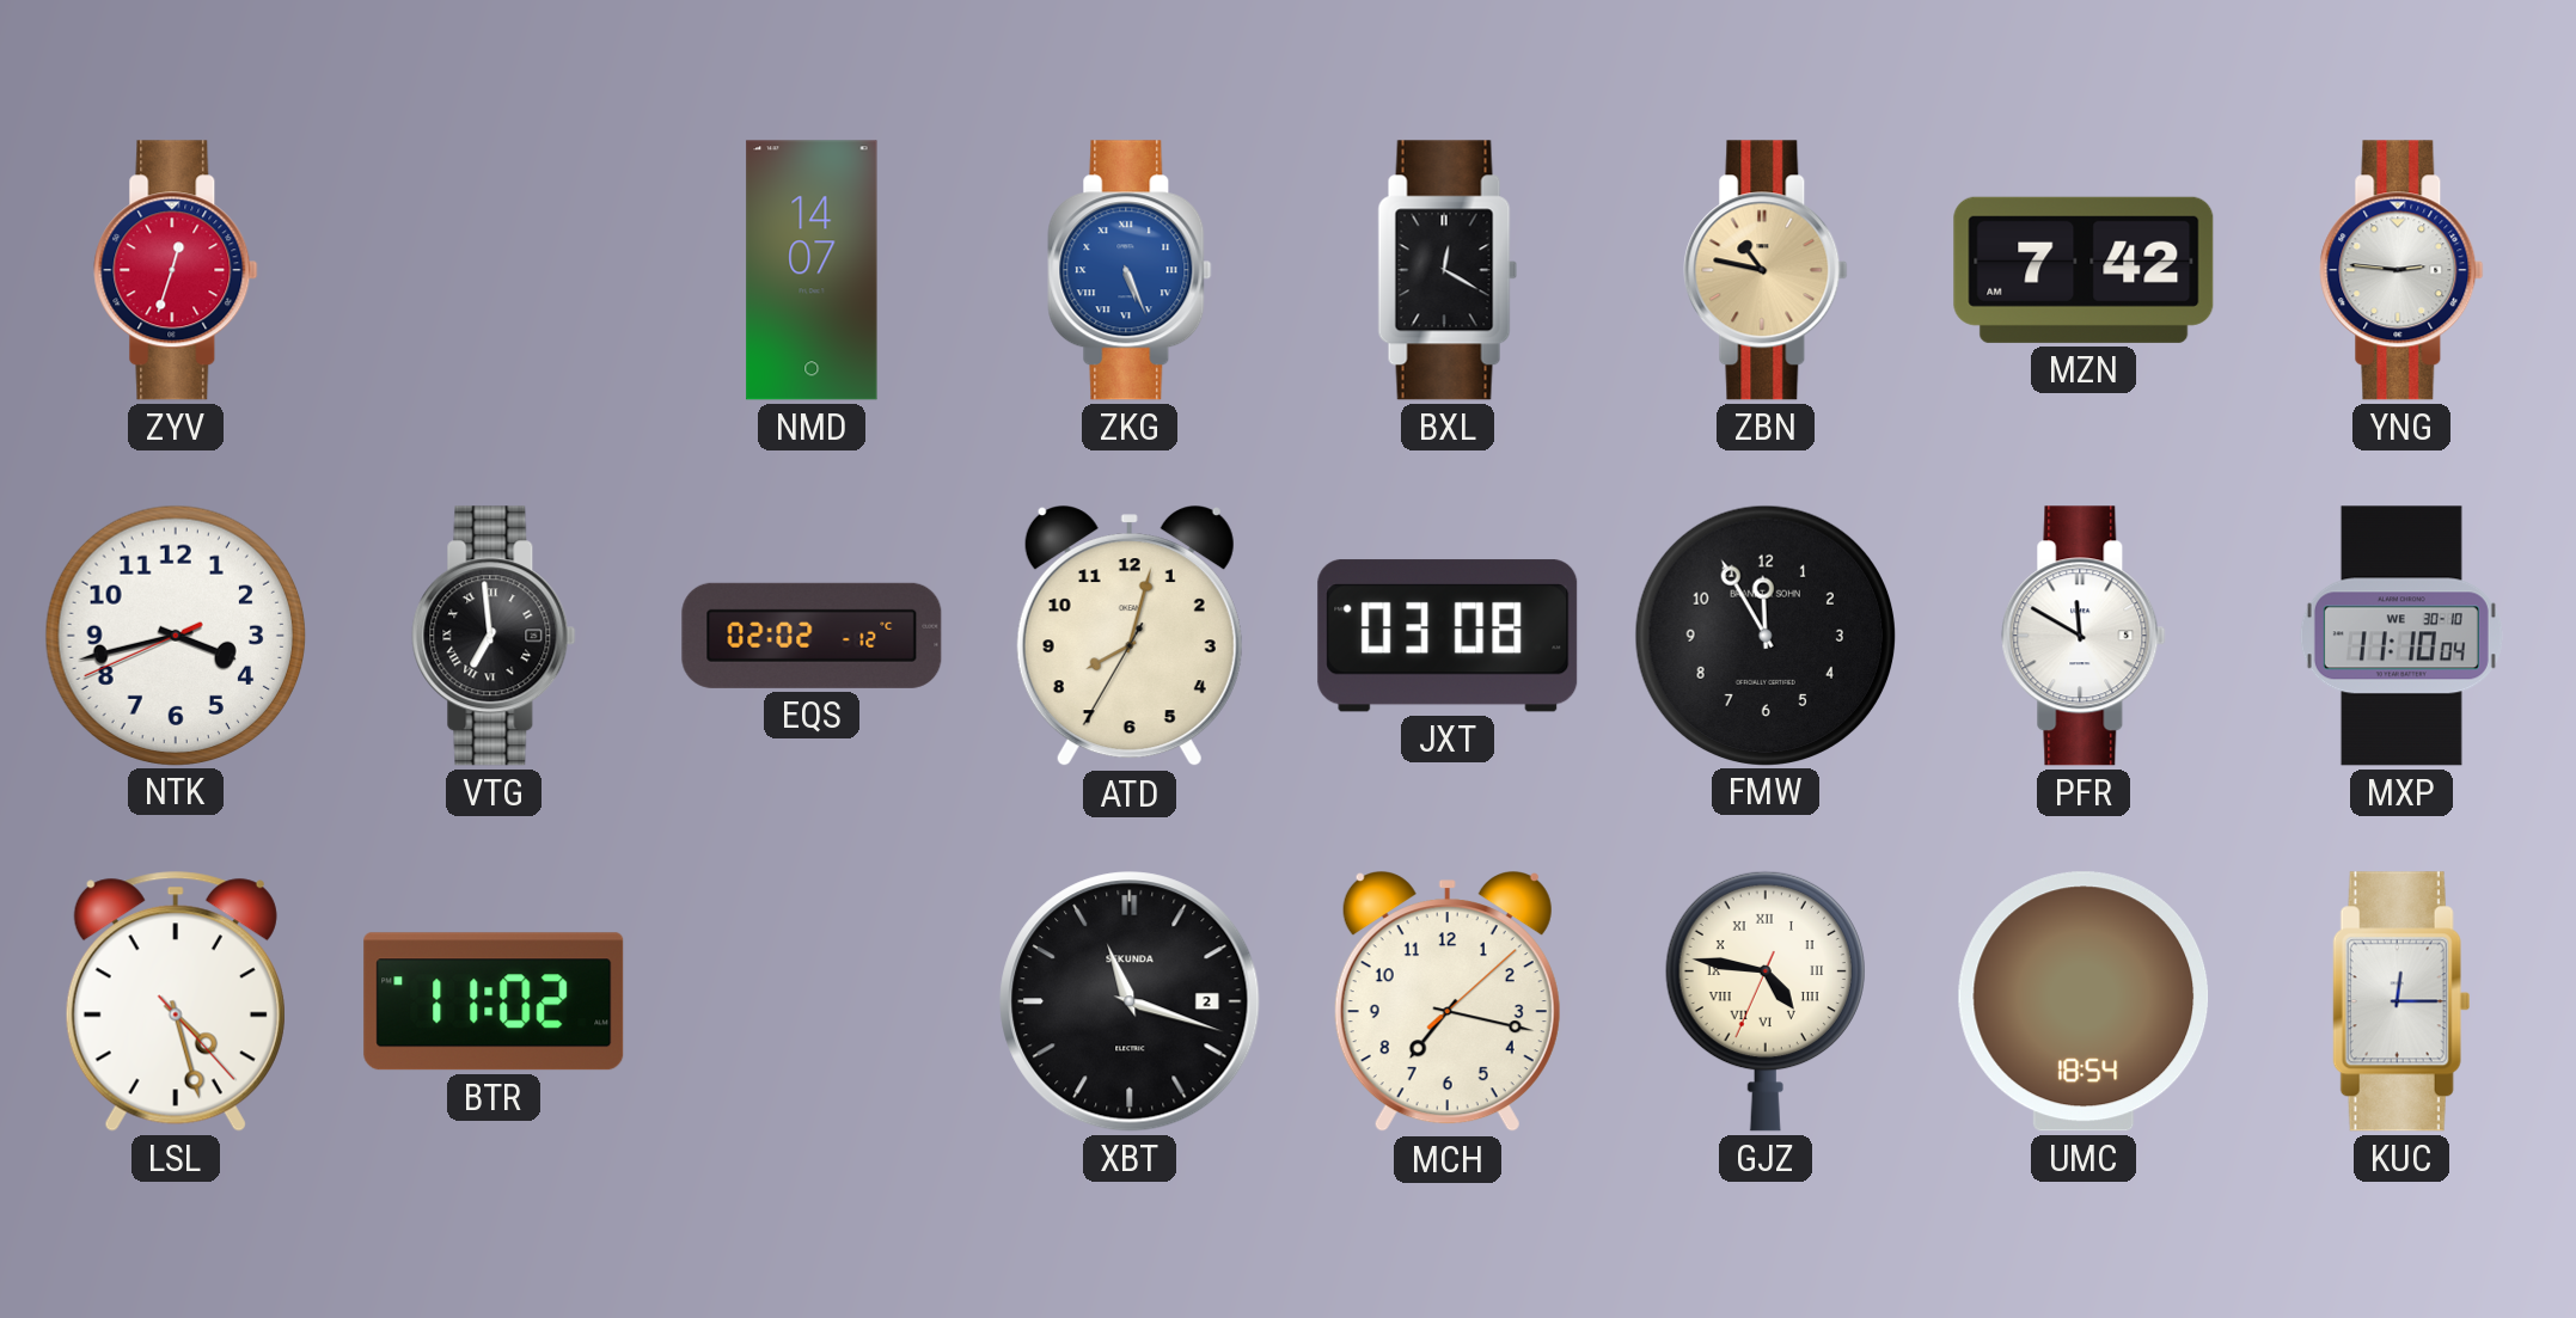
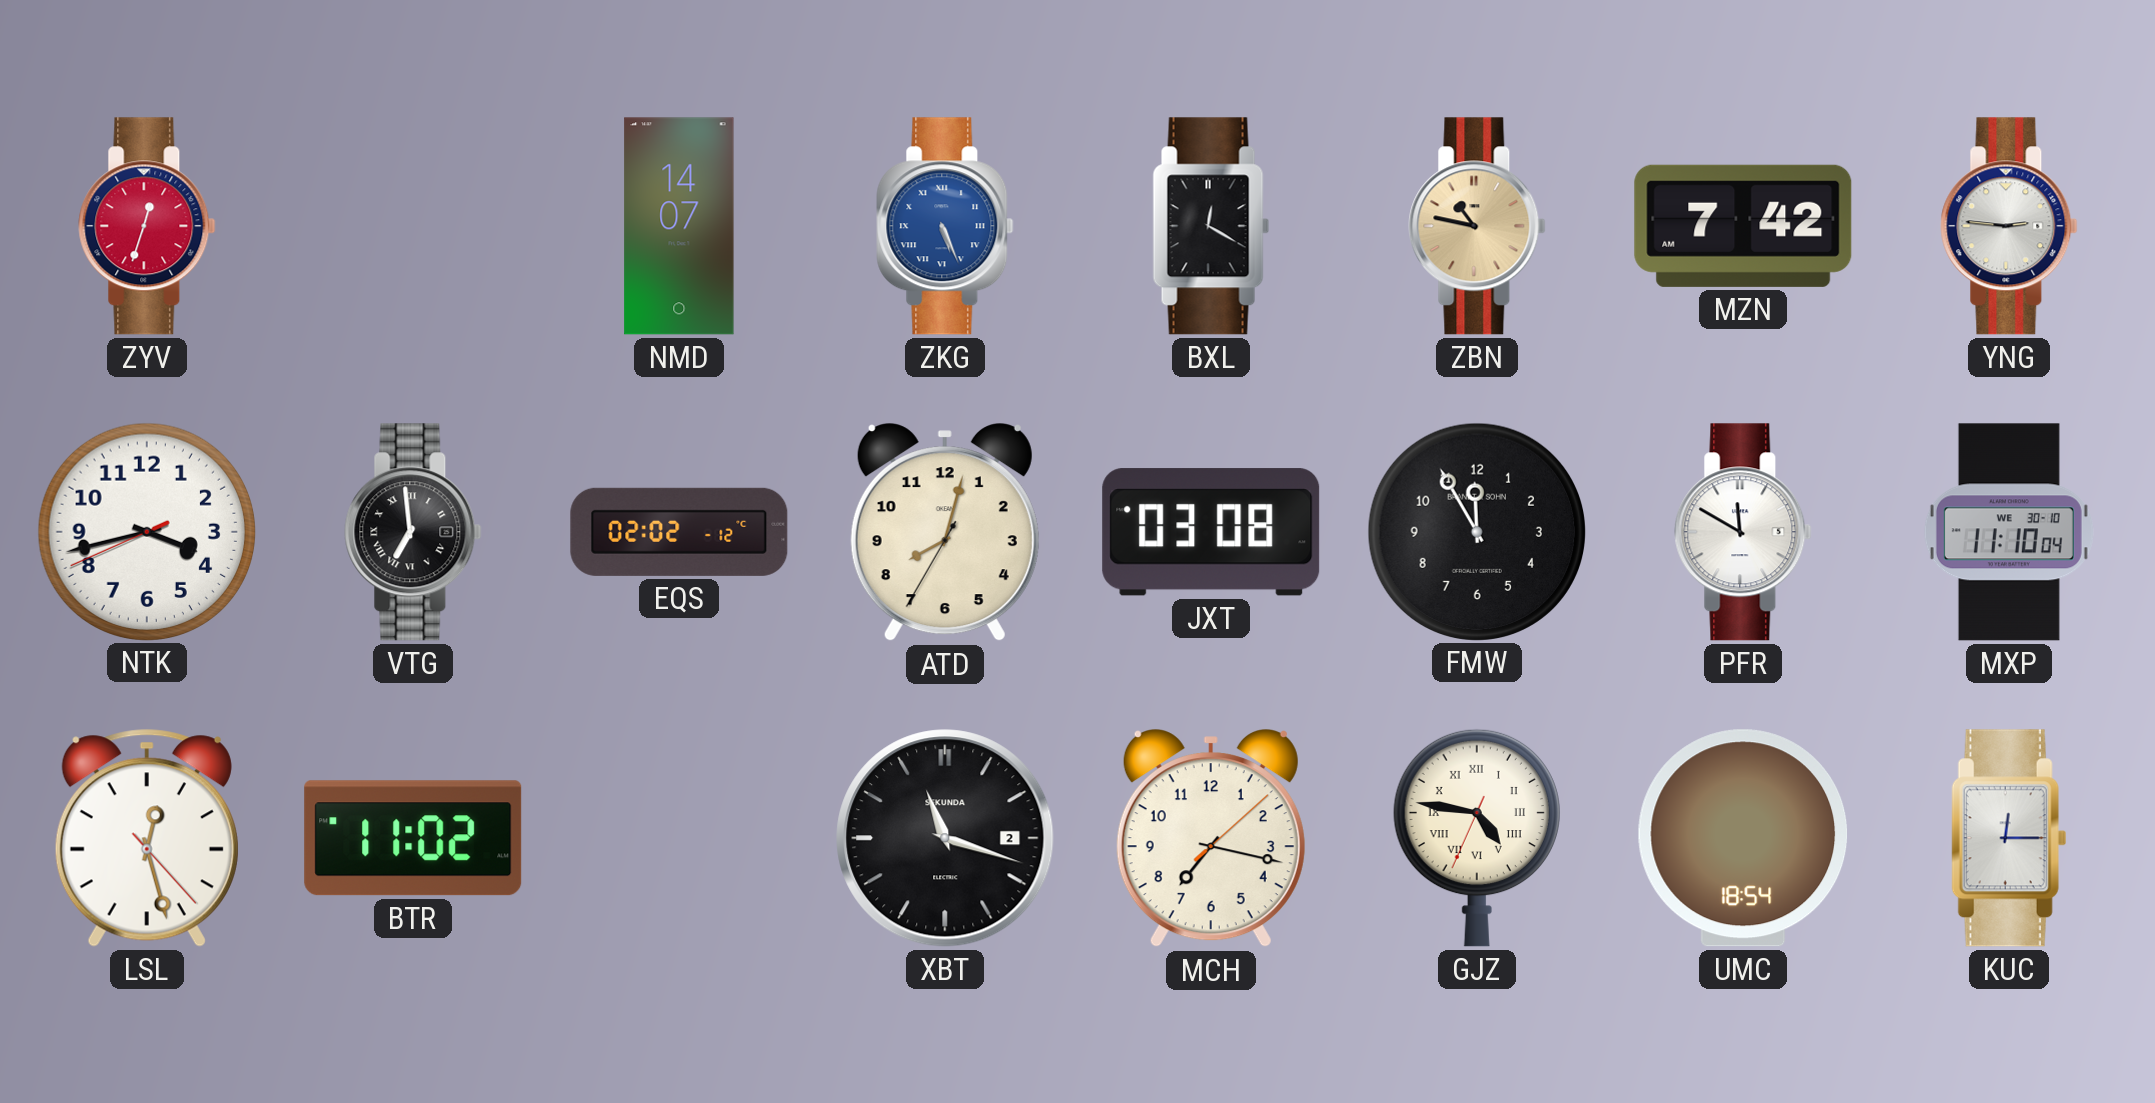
LSL: 4:27 -> 12:27
